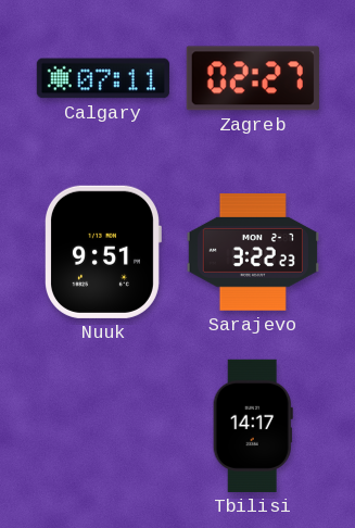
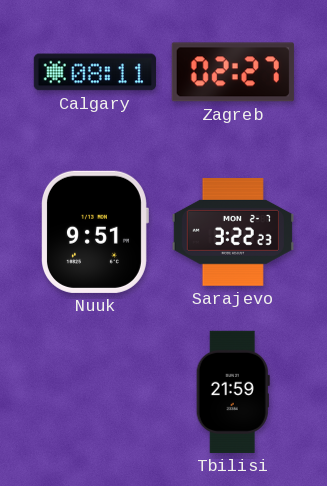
Calgary: 07:11 -> 08:11
Tbilisi: 14:17 -> 21:59
